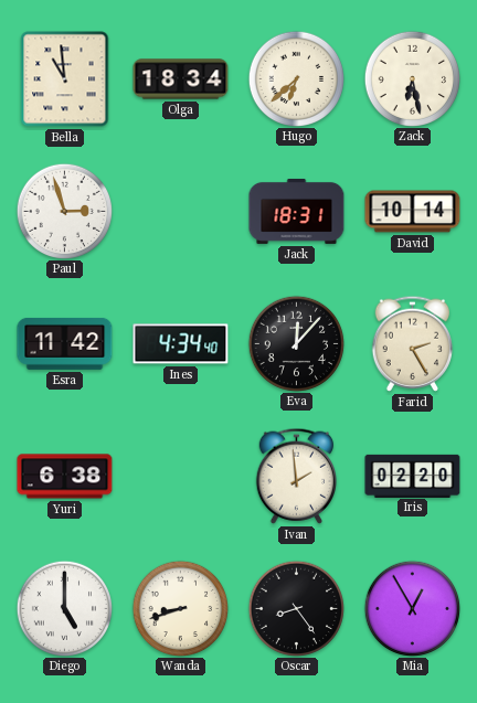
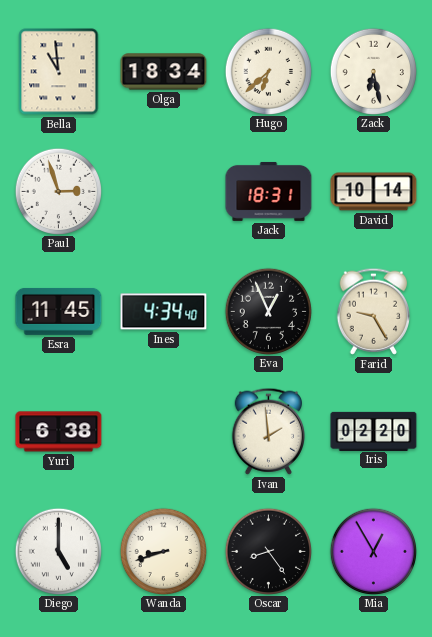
Esra: 11:42 -> 11:45
Eva: 12:07 -> 12:56
Farid: 2:25 -> 9:25
